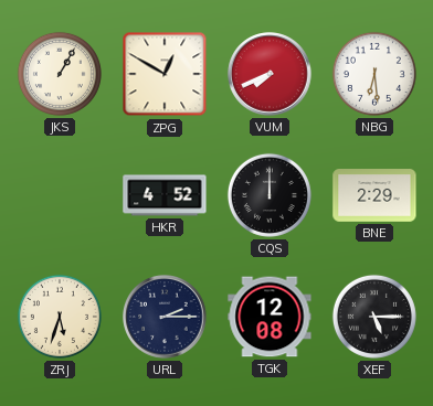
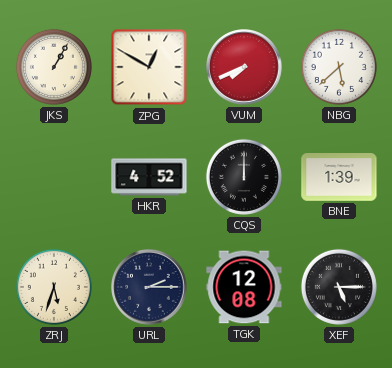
NBG: 6:29 -> 5:38
BNE: 2:29 -> 1:39
